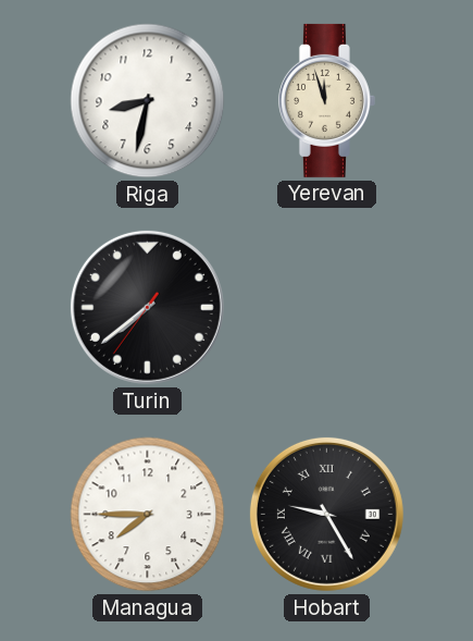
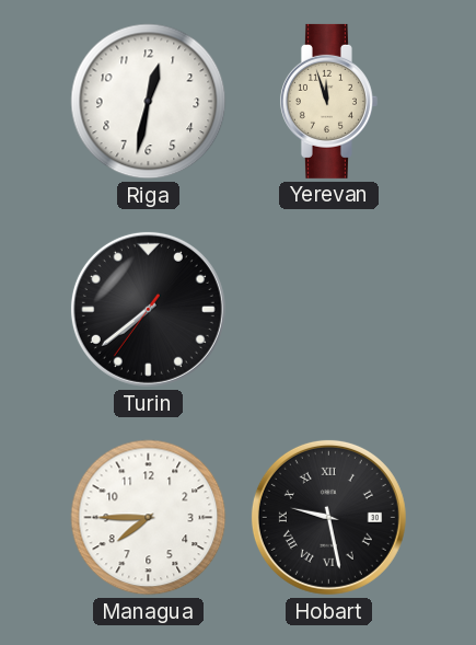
Riga: 8:32 -> 12:32
Hobart: 9:25 -> 9:28
